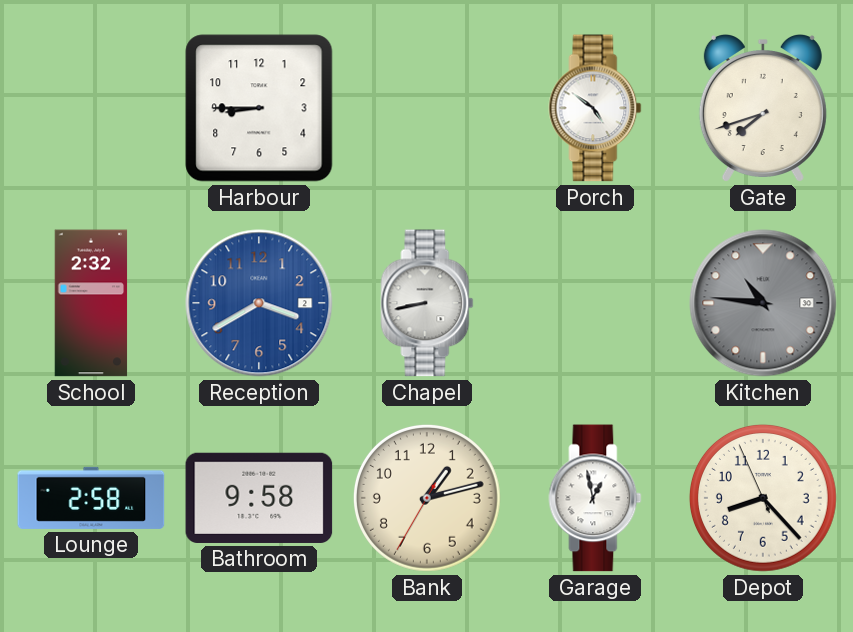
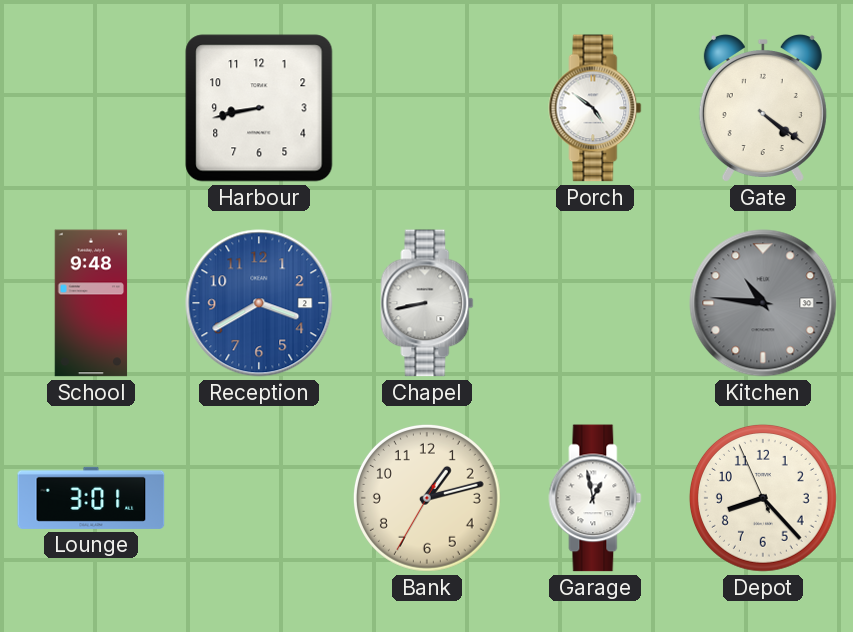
Harbour: 8:45 -> 8:43
Gate: 7:42 -> 4:21
School: 2:32 -> 9:48
Lounge: 2:58 -> 3:01
Bathroom: 9:58 -> none
